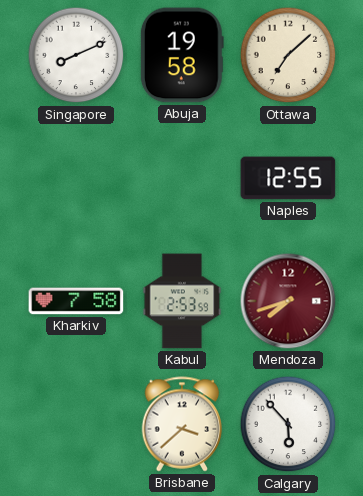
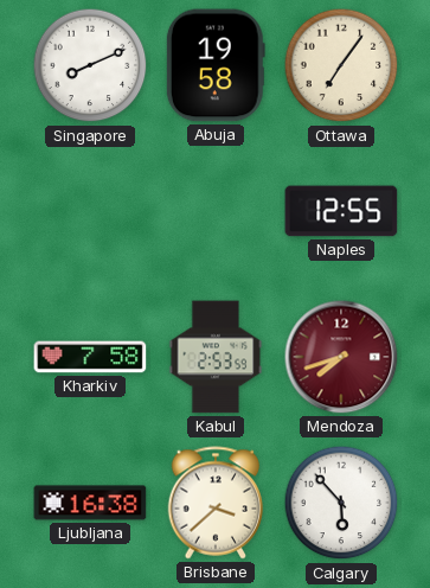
Ottawa: 7:08 -> 7:06
Ljubljana: none -> 16:38
